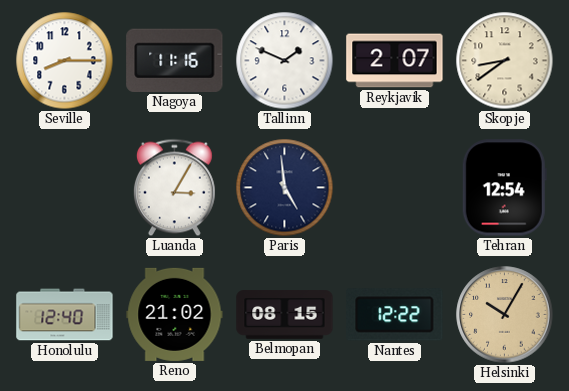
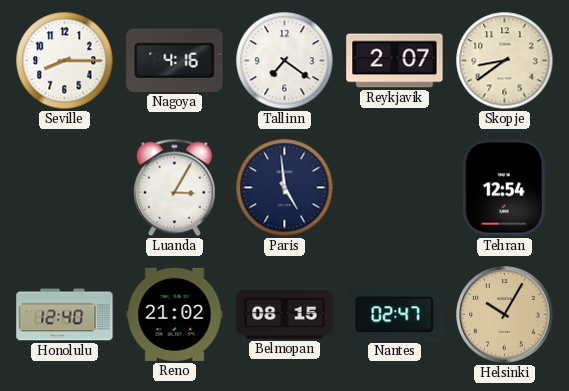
Nagoya: 11:16 -> 4:16
Tallinn: 1:49 -> 7:21
Nantes: 12:22 -> 02:47
